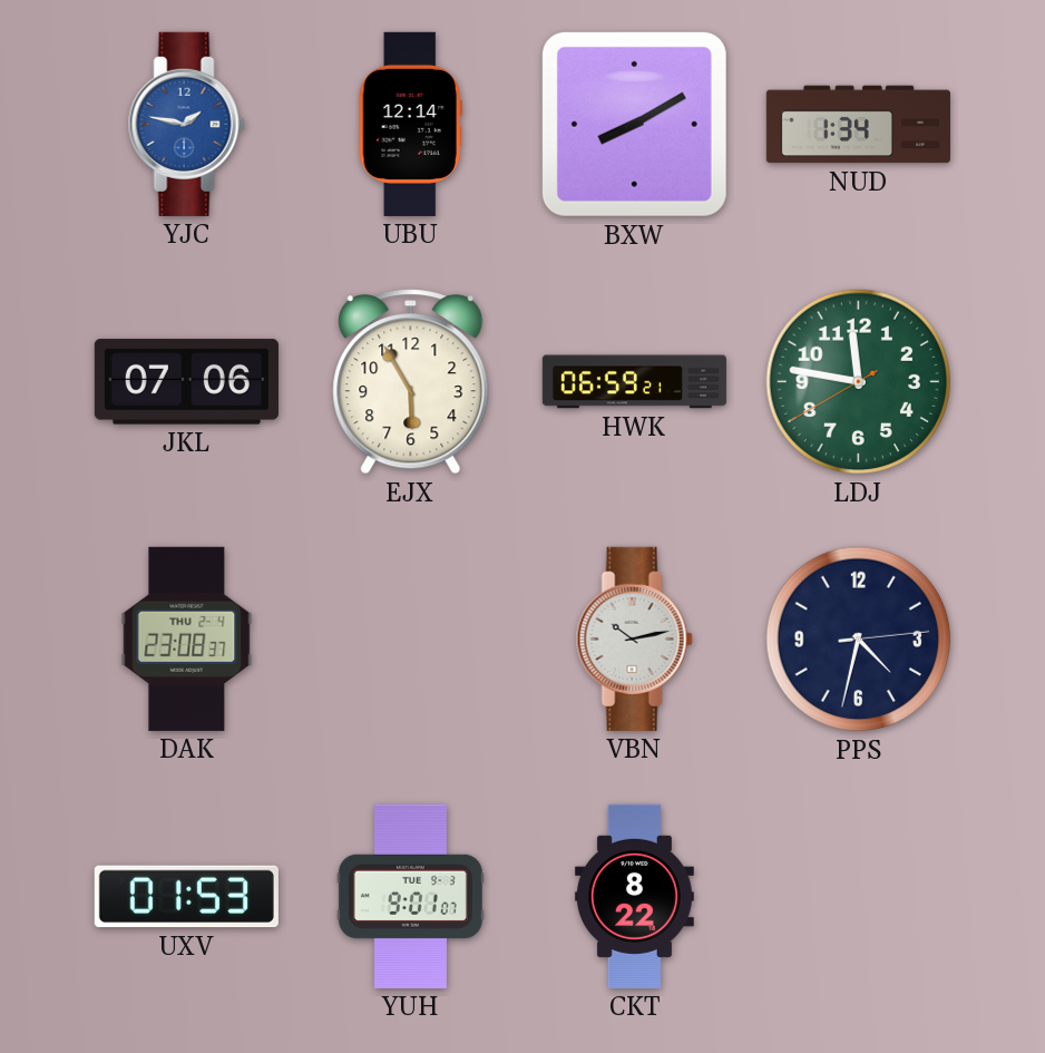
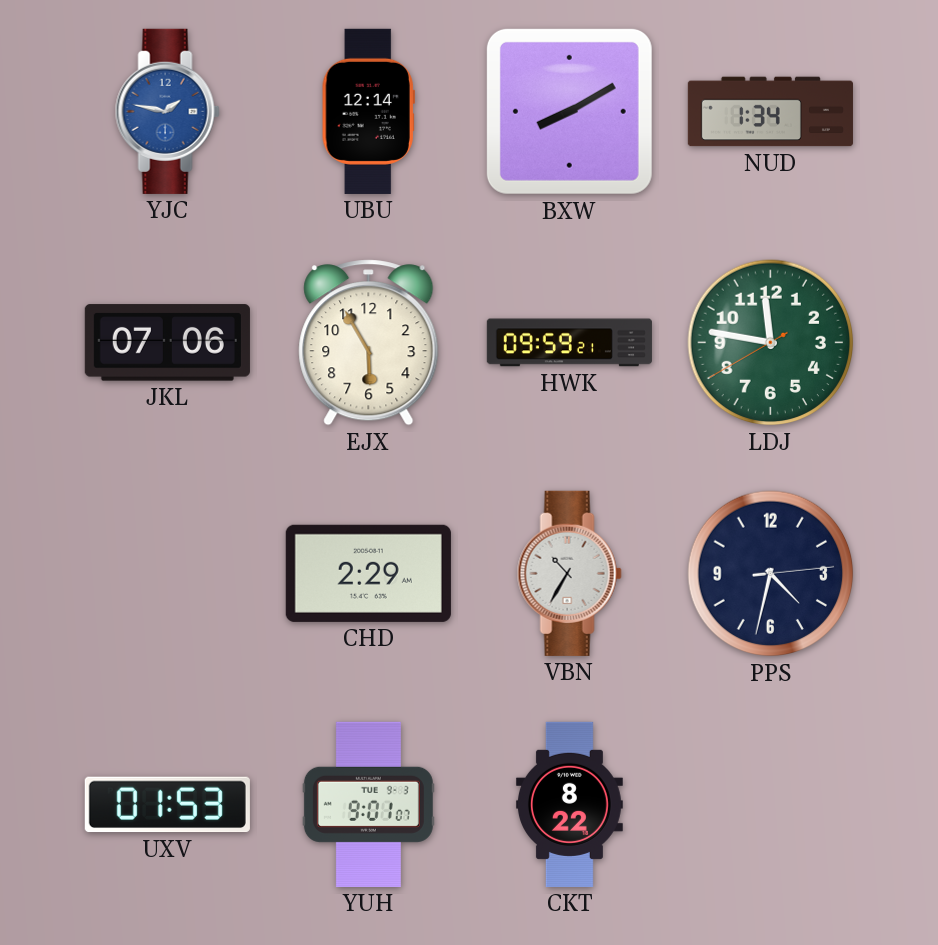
HWK: 06:59 -> 09:59
DAK: 23:08 -> none
CHD: none -> 2:29
VBN: 10:13 -> 10:35
